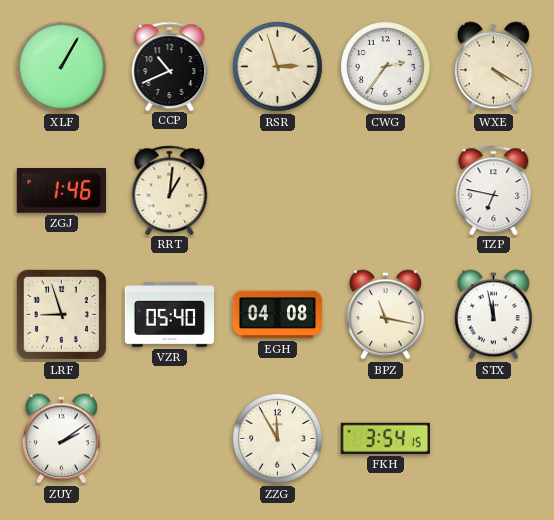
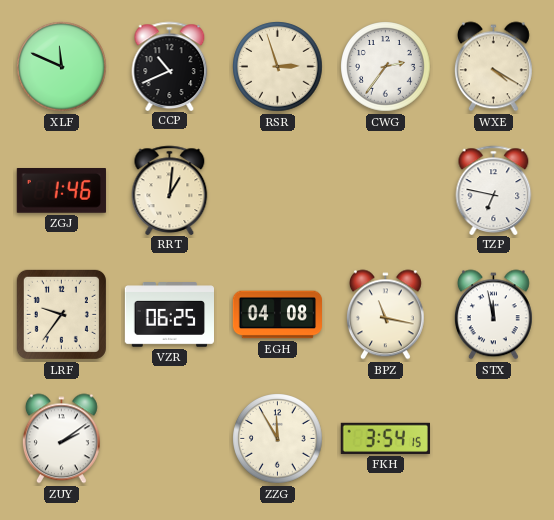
XLF: 1:05 -> 11:49
LRF: 8:57 -> 9:36
VZR: 05:40 -> 06:25
